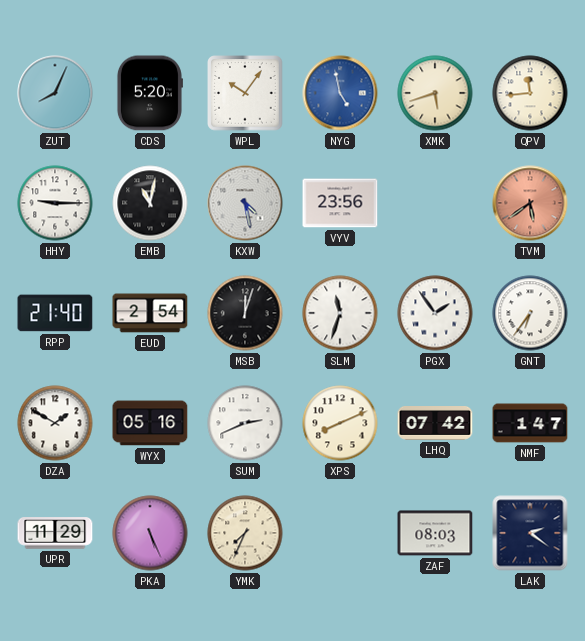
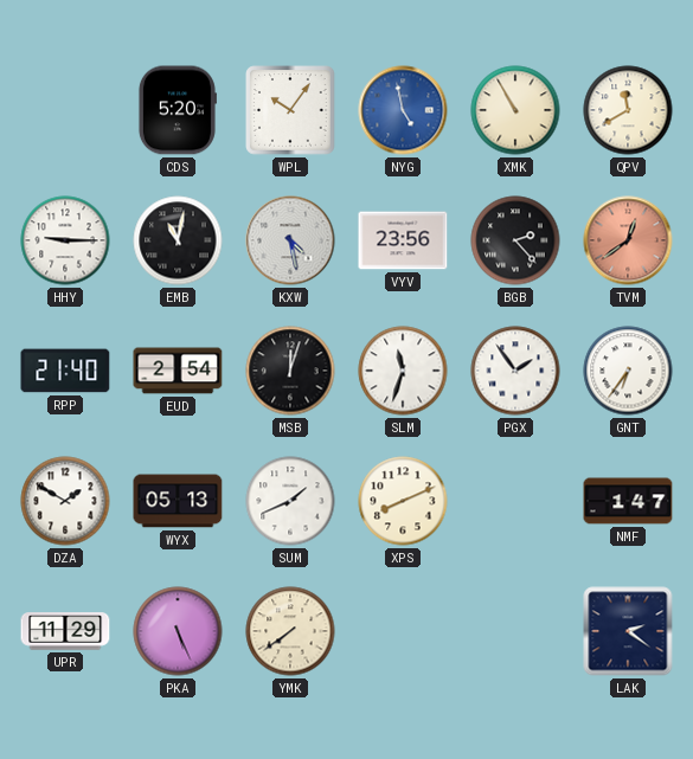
ZUT: 8:04 -> none
XMK: 5:42 -> 10:55
QPV: 11:44 -> 11:40
BGB: none -> 2:23
TVM: 5:39 -> 12:39
WYX: 05:16 -> 05:13
SUM: 2:41 -> 1:41
LHQ: 07:42 -> none
YMK: 7:34 -> 7:39
ZAF: 08:03 -> none
